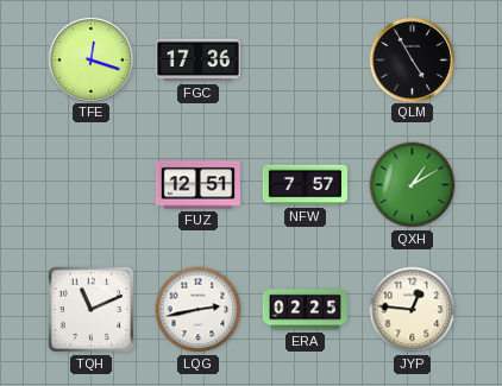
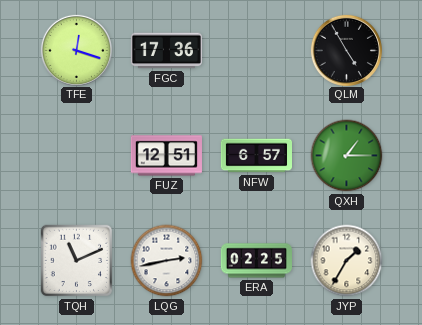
NFW: 7:57 -> 6:57
QXH: 1:10 -> 1:15
JYP: 12:46 -> 1:35
